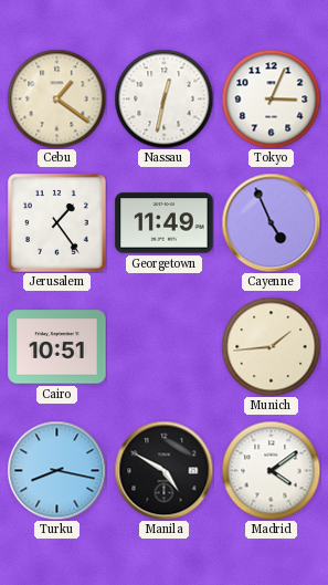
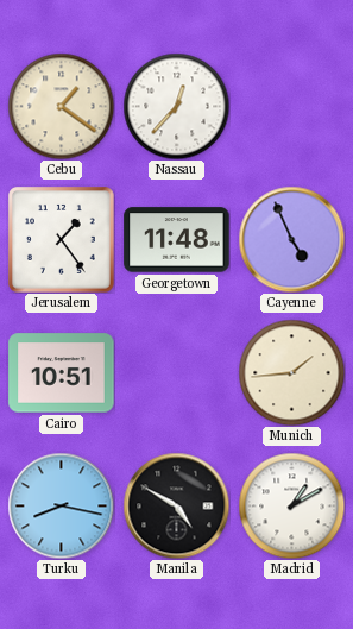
Nassau: 12:32 -> 12:37
Tokyo: 3:04 -> none
Georgetown: 11:49 -> 11:48
Madrid: 4:09 -> 1:10
